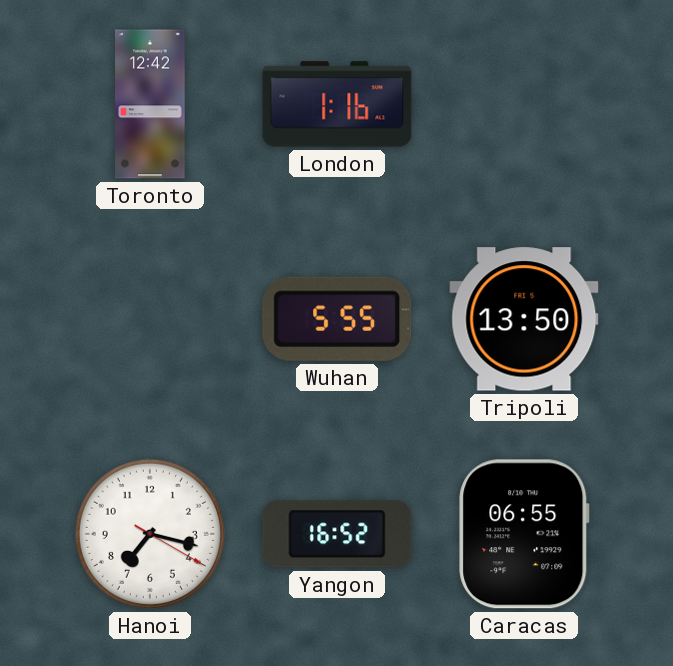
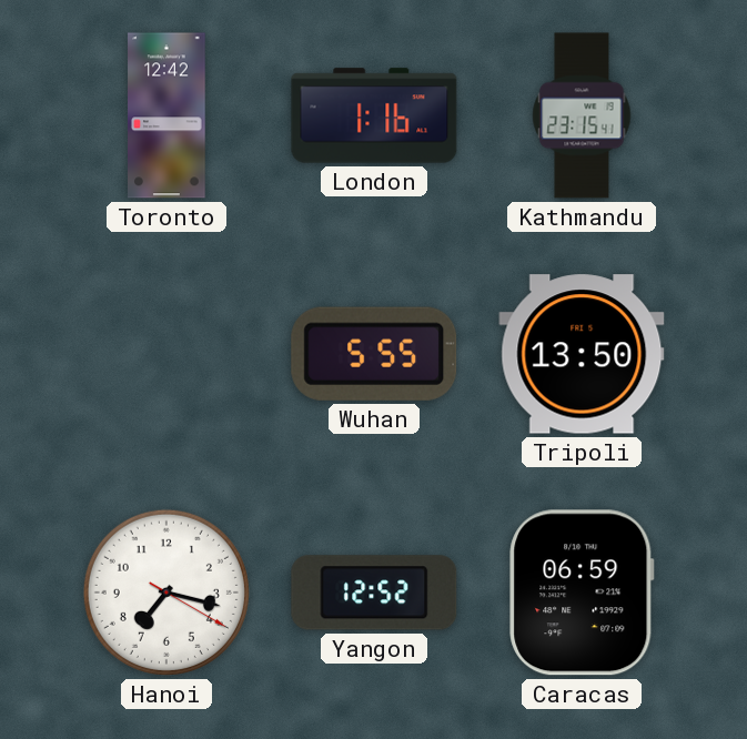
Kathmandu: none -> 23:15
Yangon: 16:52 -> 12:52
Caracas: 06:55 -> 06:59
